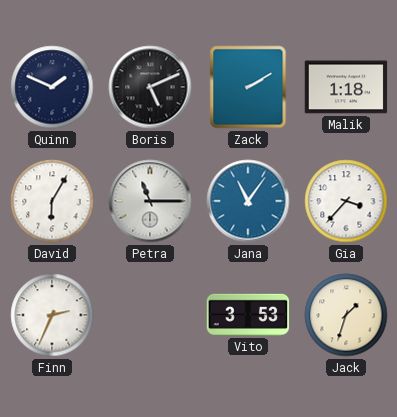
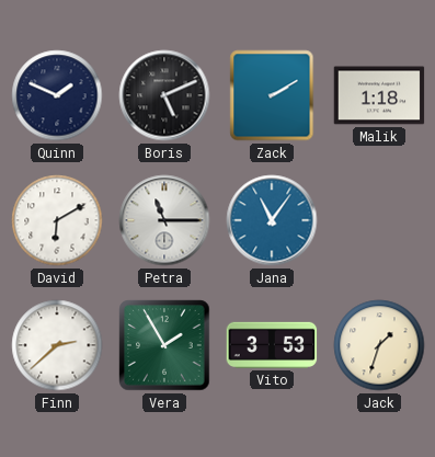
David: 6:05 -> 6:10
Gia: 3:37 -> none
Finn: 2:34 -> 2:38
Vera: none -> 1:55
